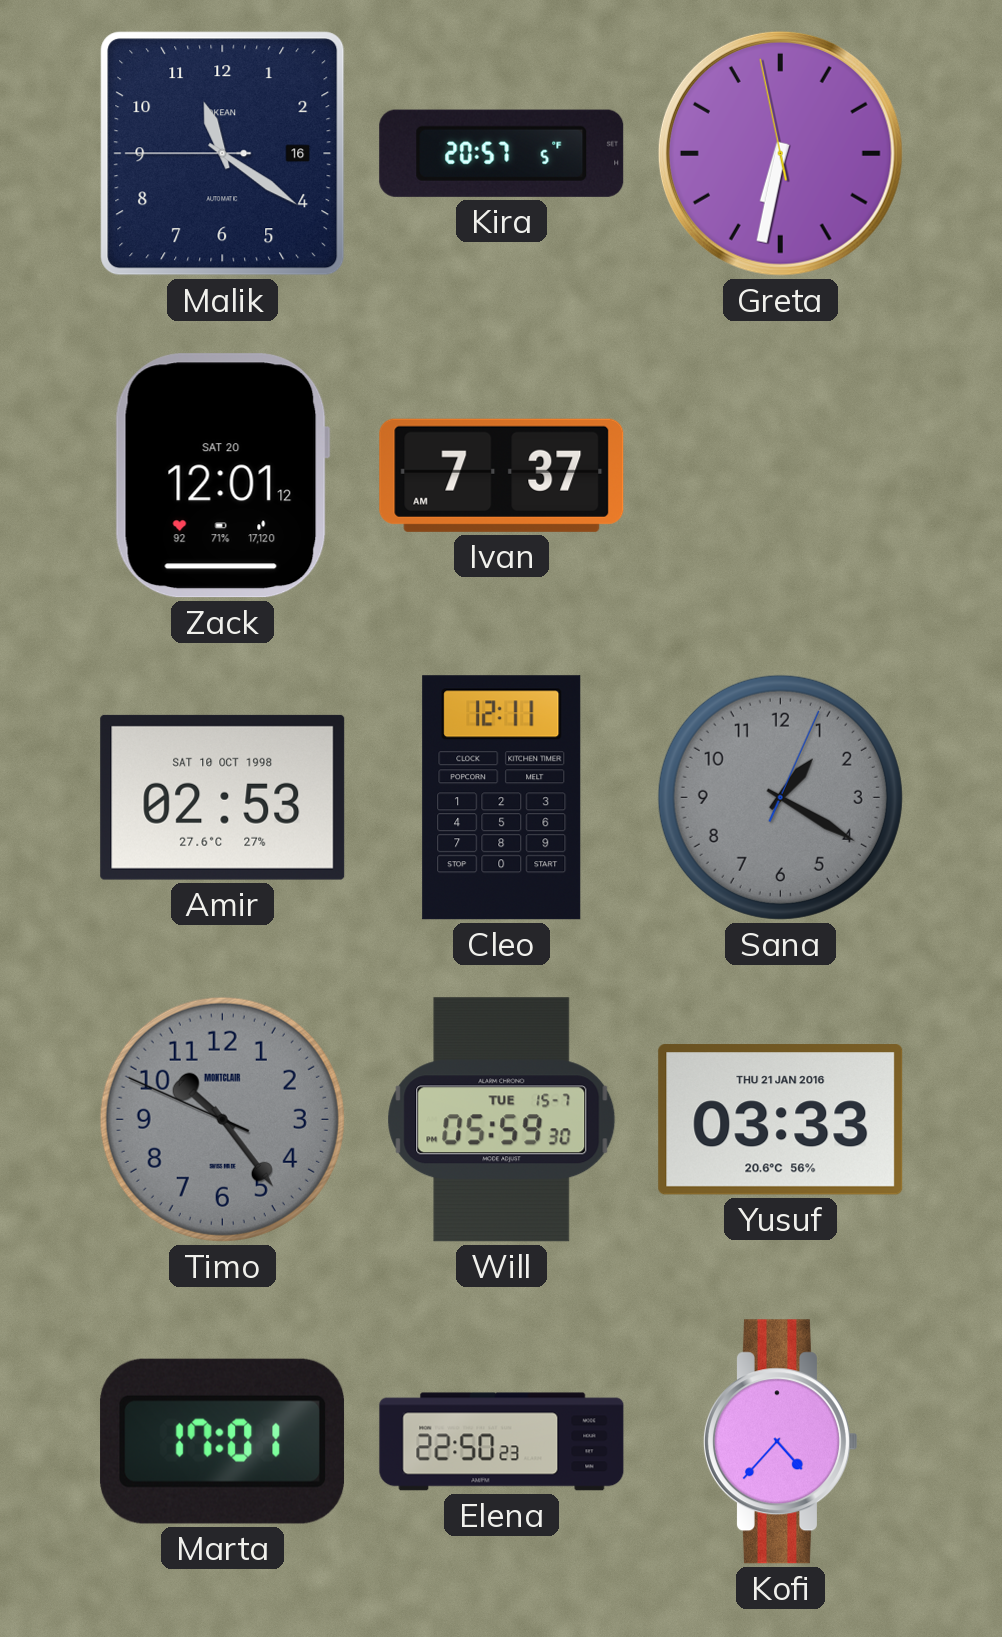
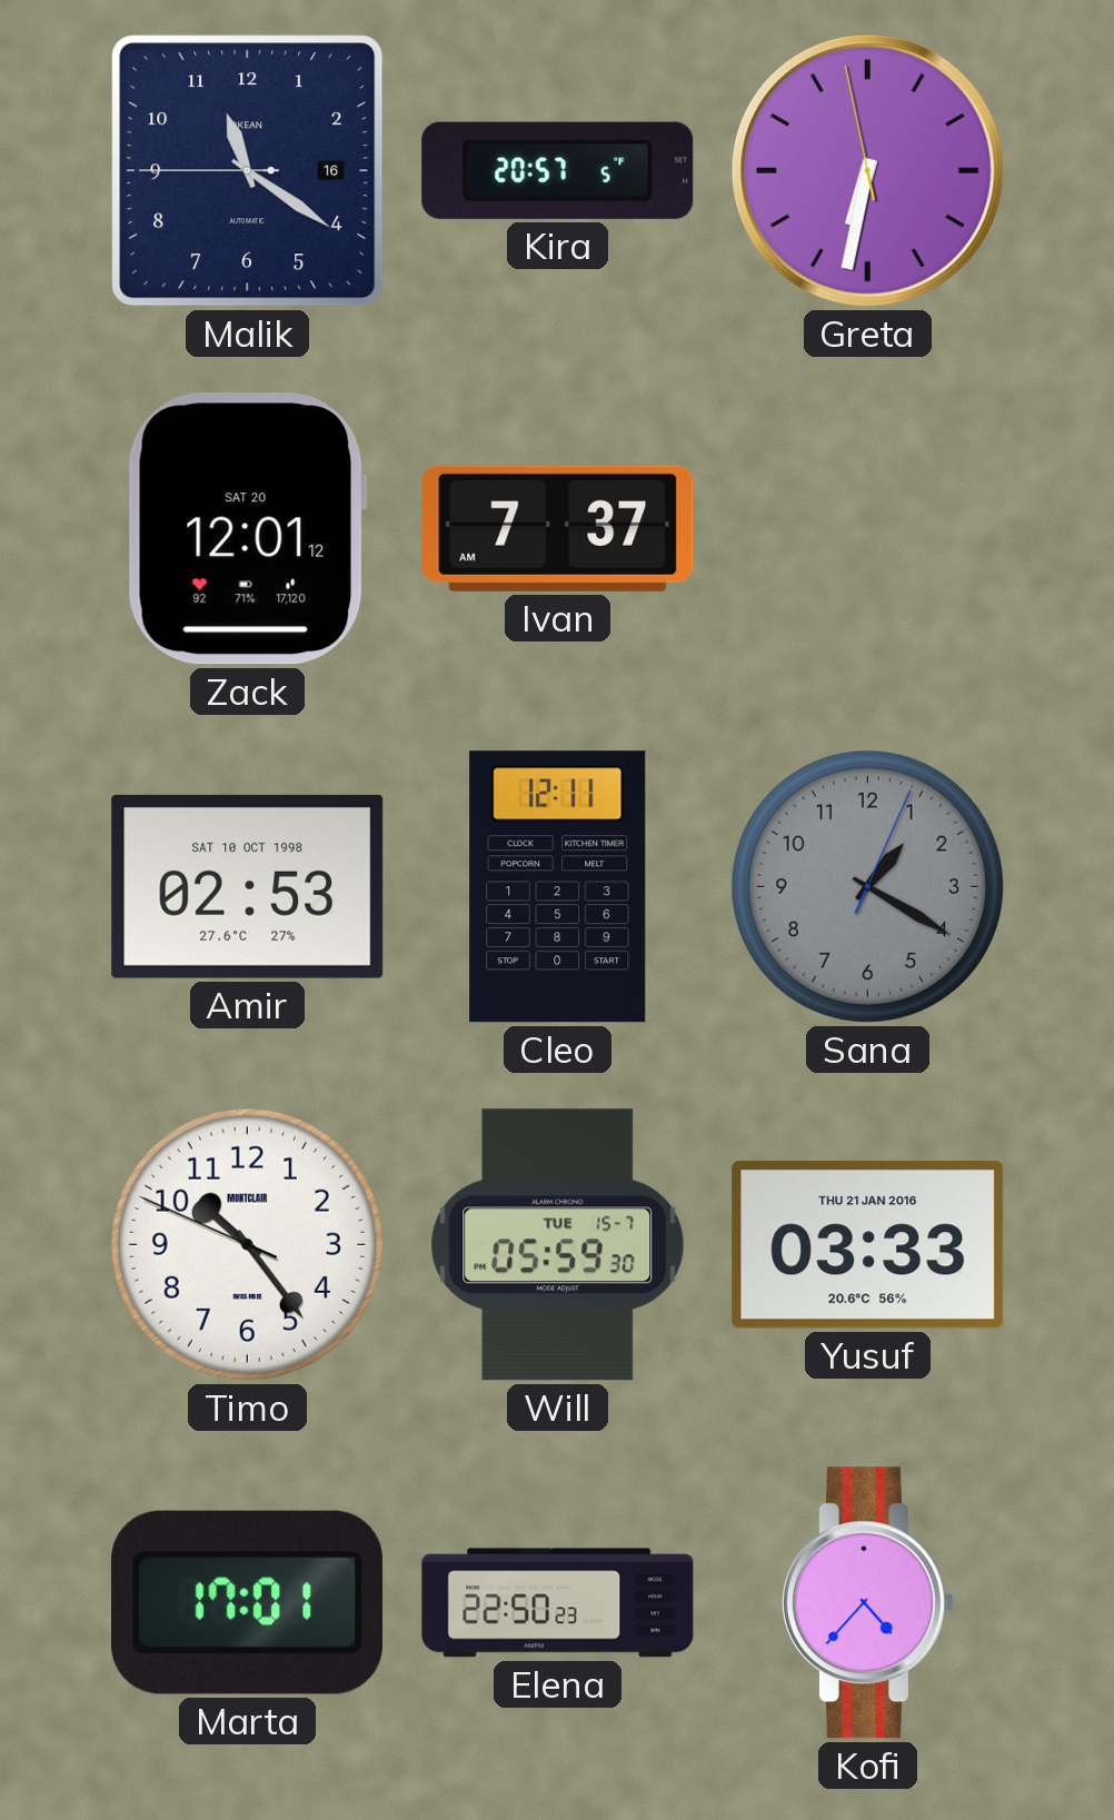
Timo dial: grey -> white
